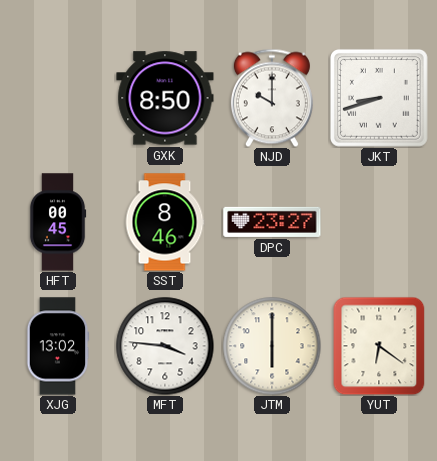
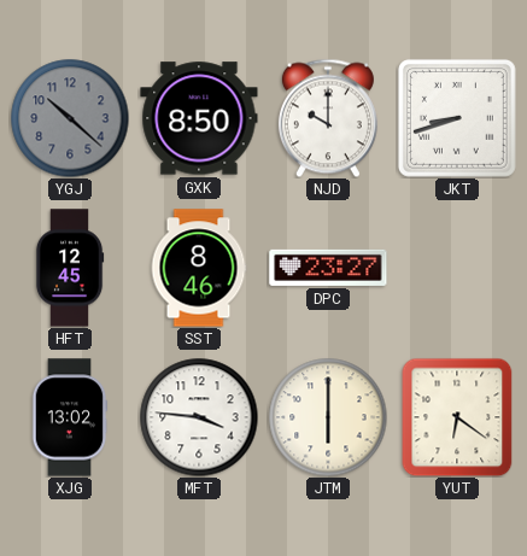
YGJ: none -> 10:22
HFT: 00:45 -> 12:45
